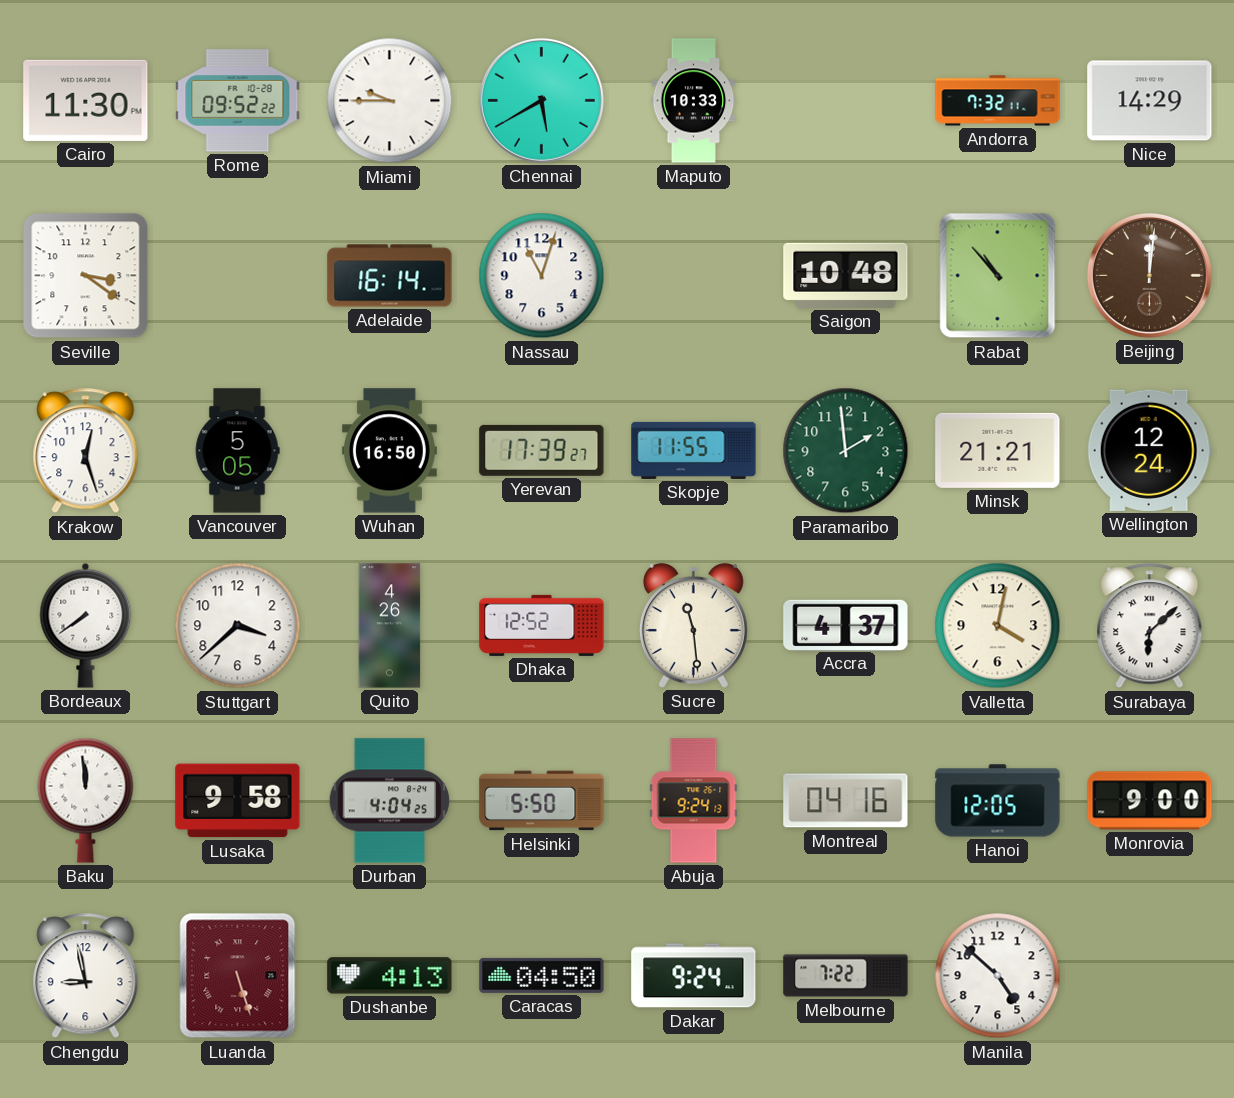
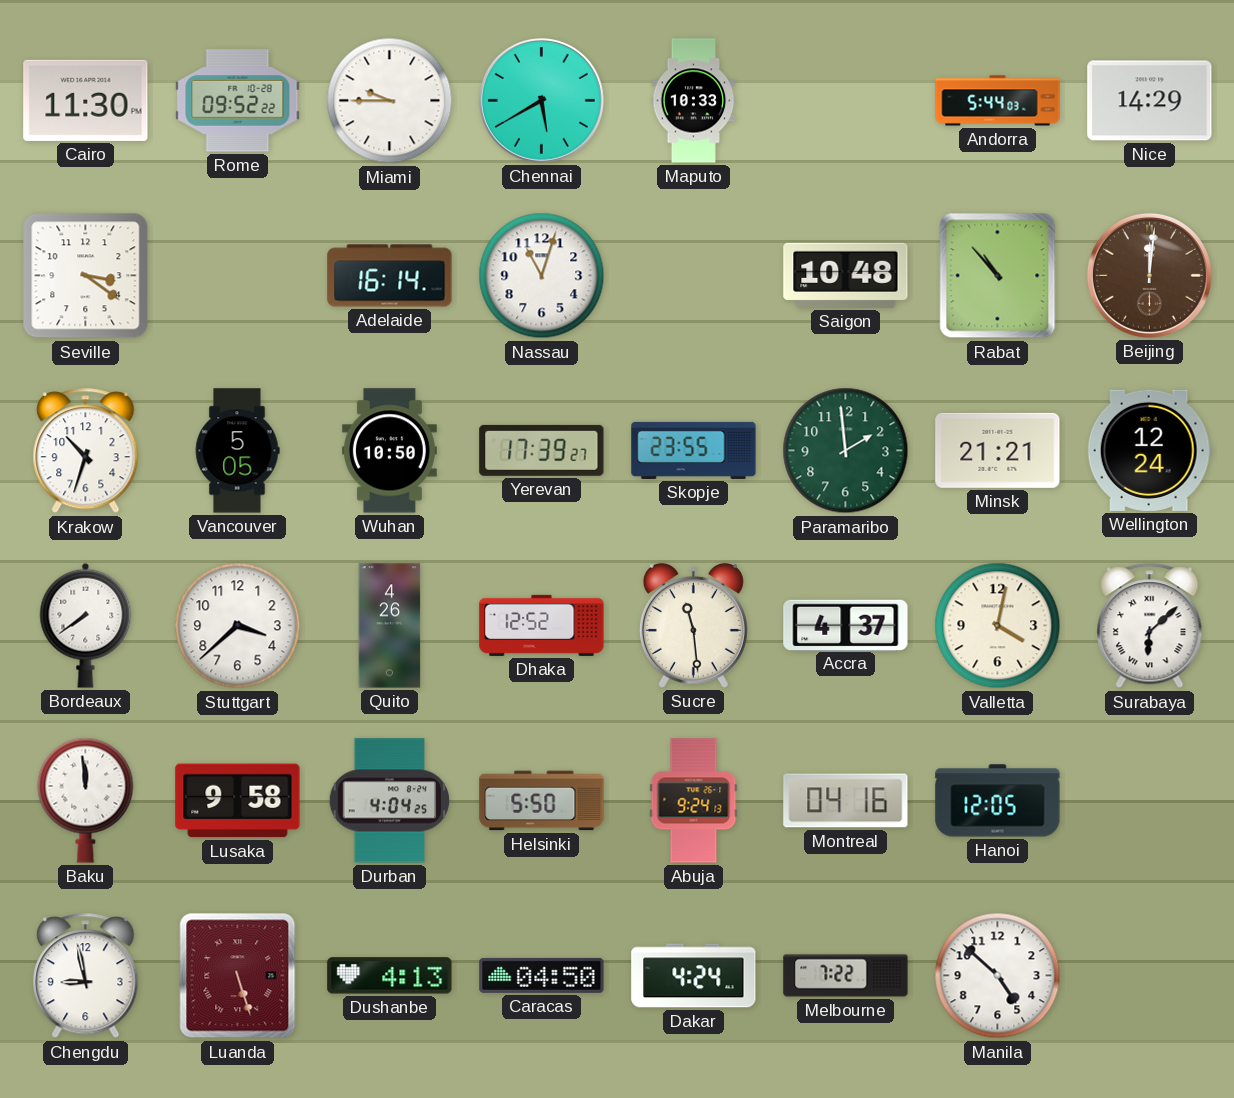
Andorra: 7:32 -> 5:44
Krakow: 12:27 -> 10:33
Wuhan: 16:50 -> 10:50
Skopje: 11:55 -> 23:55
Monrovia: 9:00 -> none
Dakar: 9:24 -> 4:24
